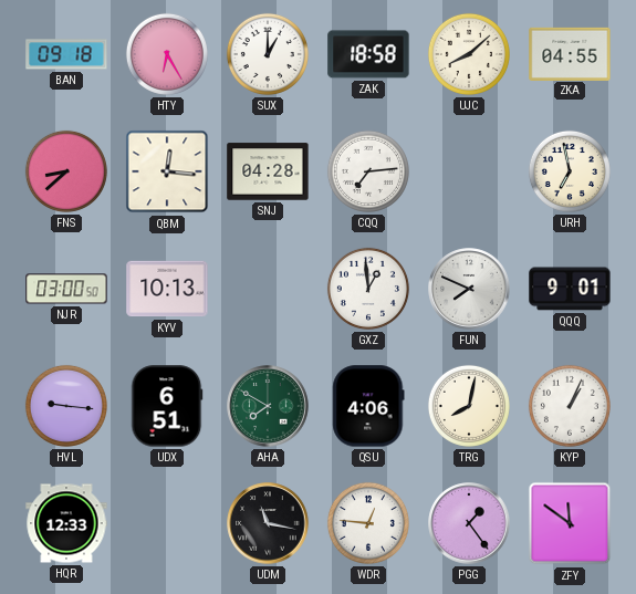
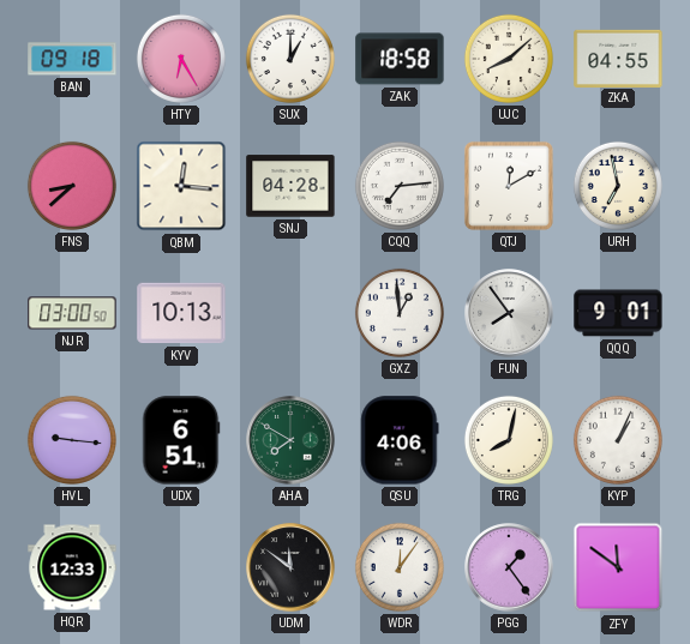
QTJ: none -> 12:10
FUN: 7:49 -> 7:54
UDM: 11:17 -> 11:51
WDR: 12:46 -> 12:06
